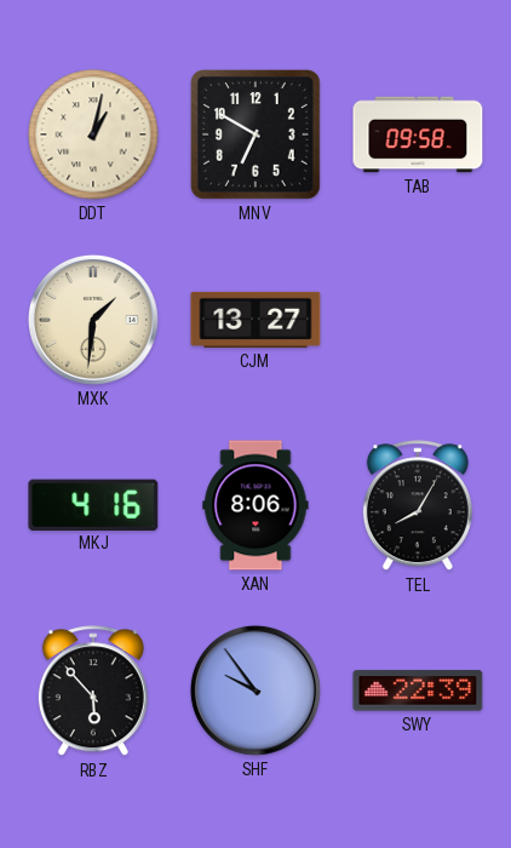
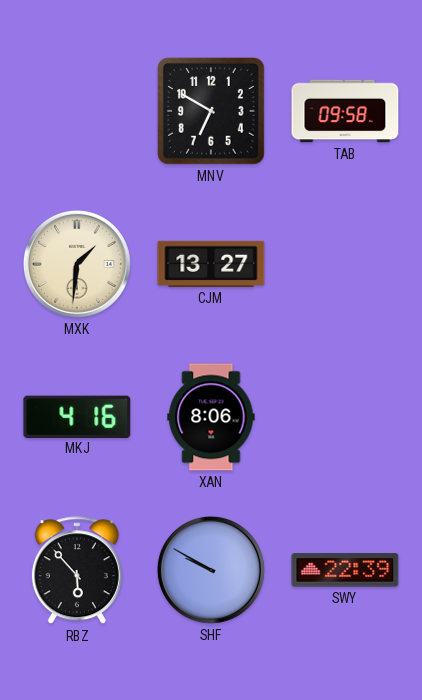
DDT: 1:02 -> none
TEL: 8:05 -> none
SHF: 9:54 -> 9:50
